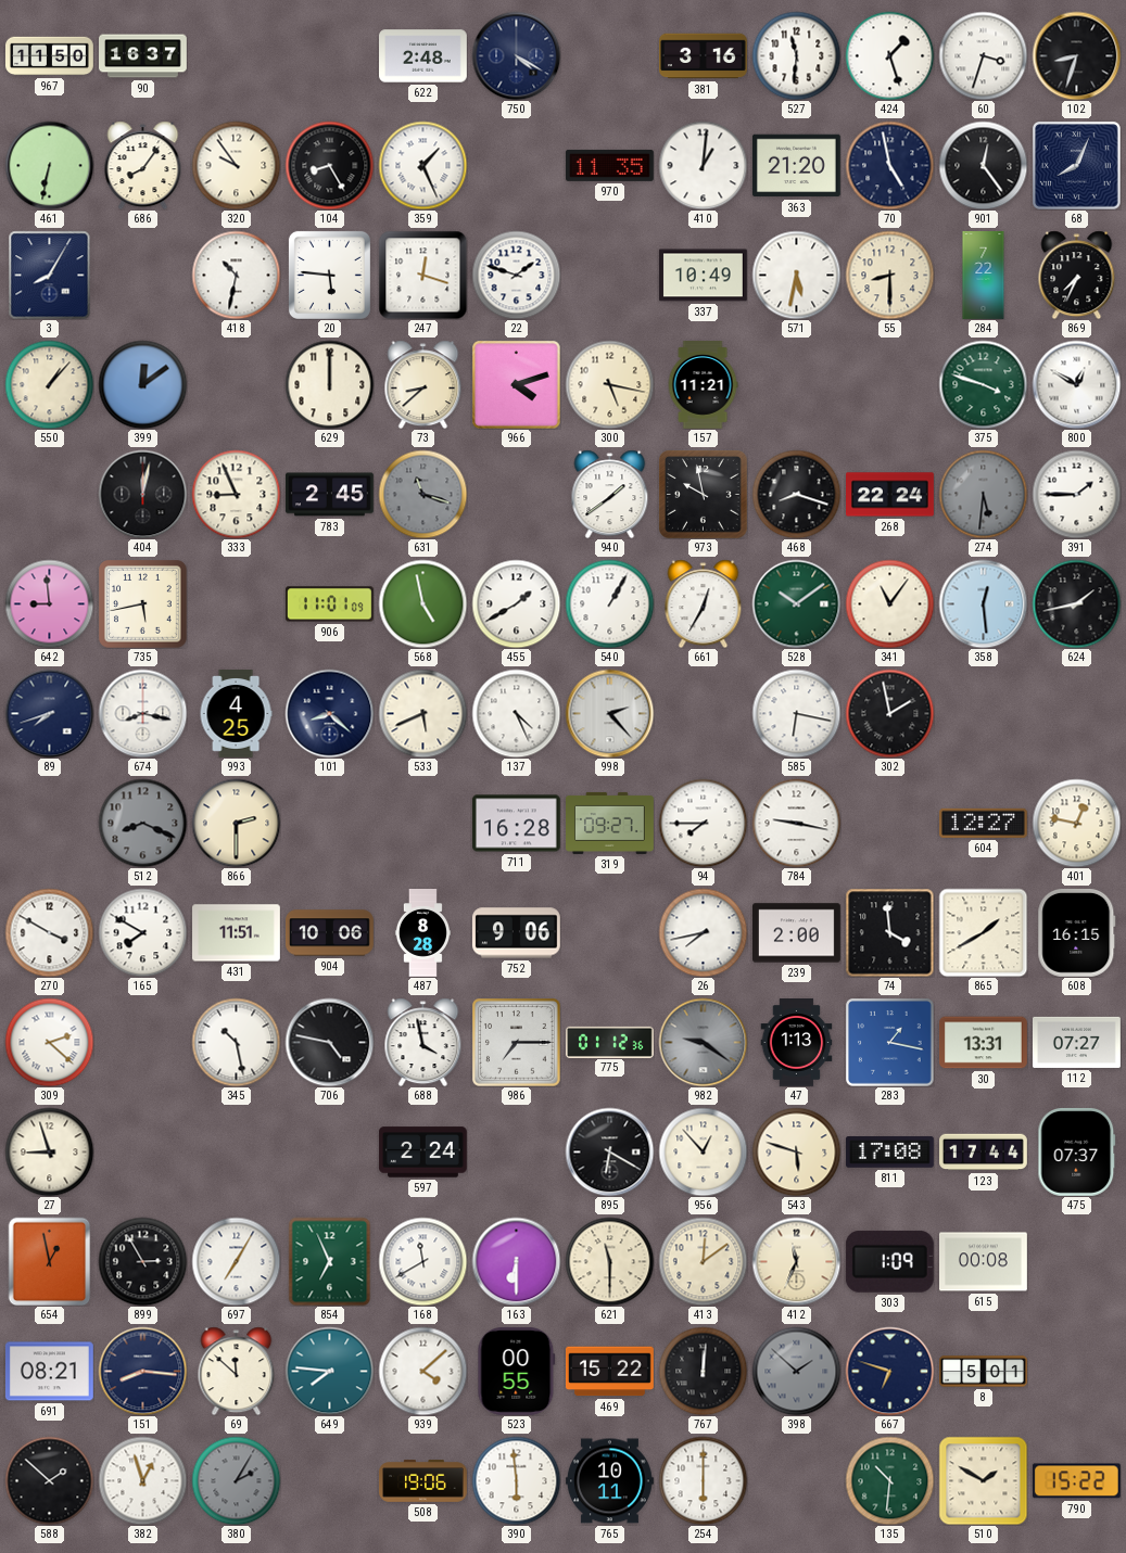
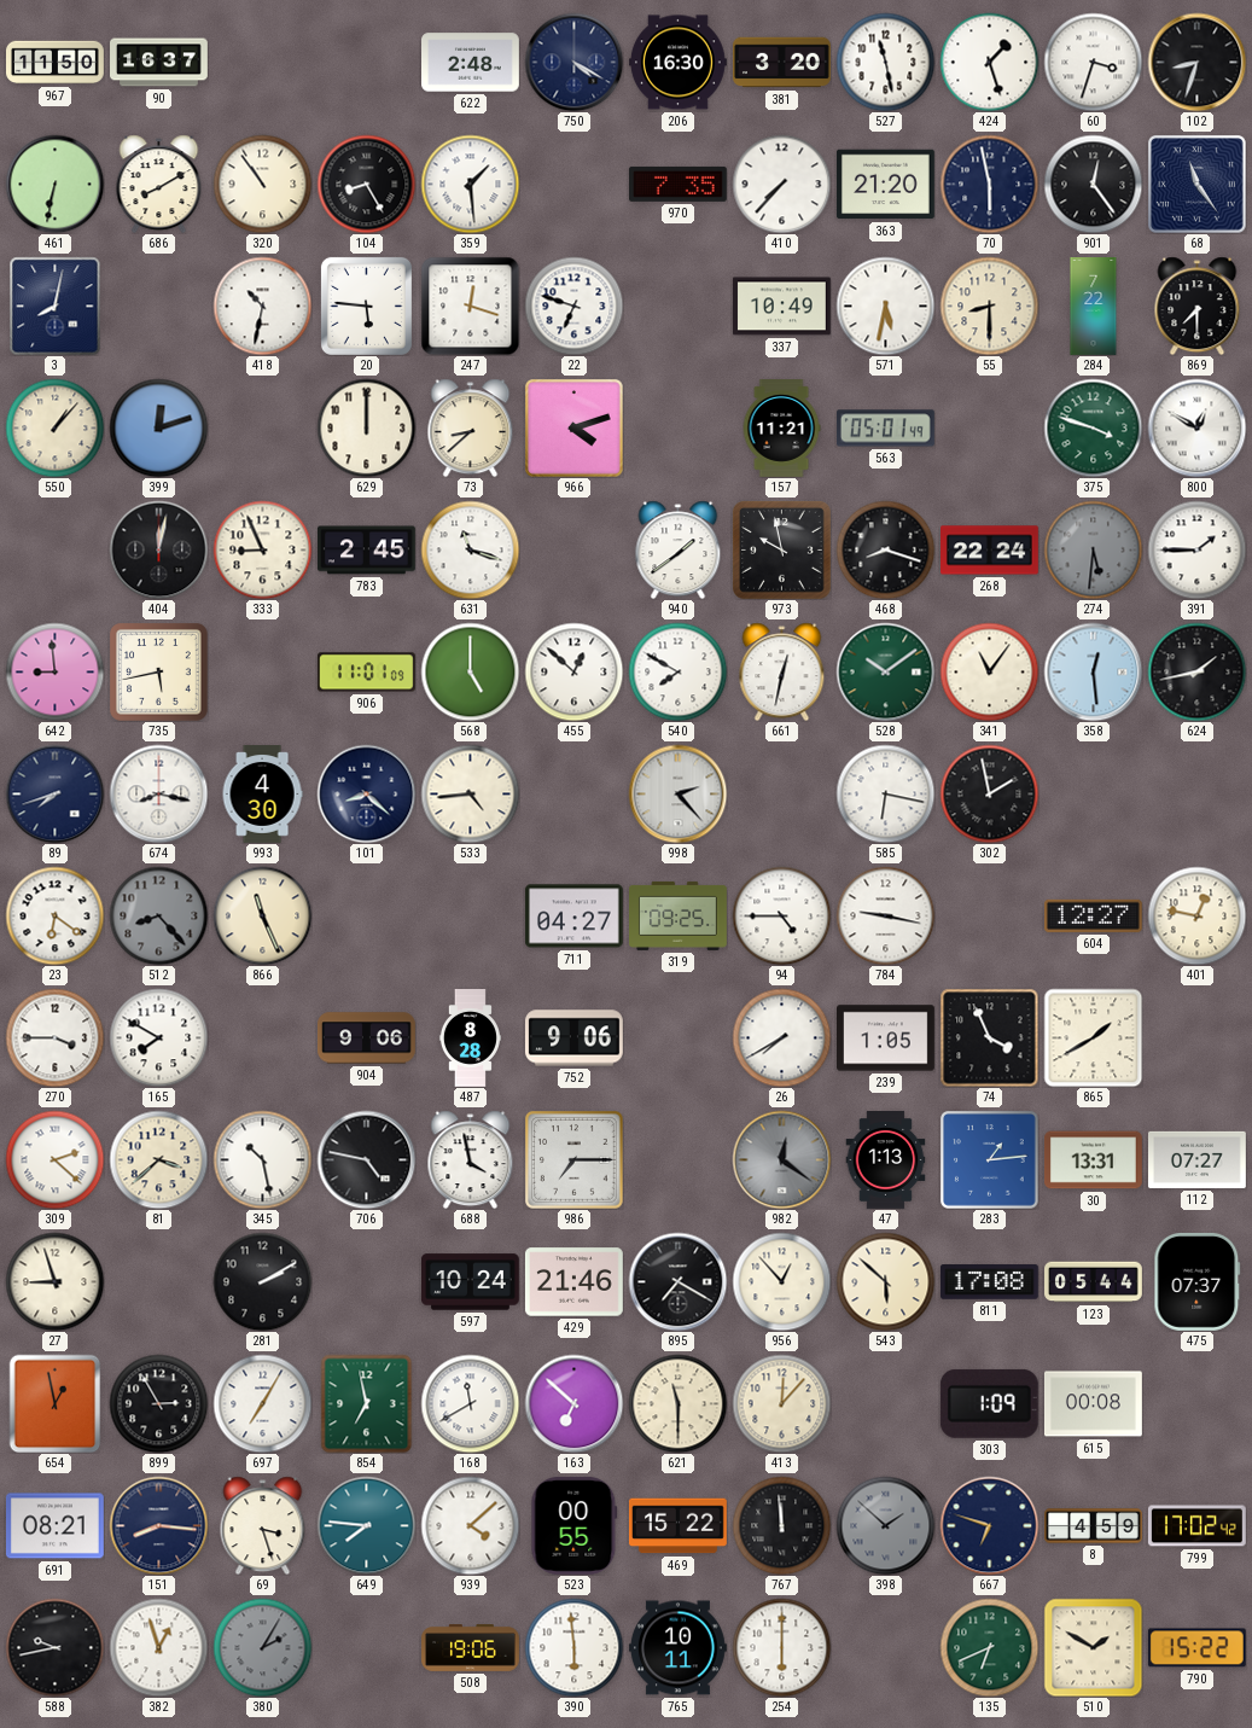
206: none -> 16:30
381: 3:16 -> 3:20
527: 11:31 -> 11:28
686: 8:06 -> 8:10
320: 9:54 -> 10:54
359: 1:26 -> 1:29
970: 11:35 -> 7:35
410: 1:01 -> 7:37
70: 4:58 -> 5:58
68: 8:04 -> 11:24
3: 8:05 -> 8:02
22: 1:48 -> 6:48
869: 7:34 -> 7:30
399: 12:09 -> 12:12
300: 5:17 -> none
563: none -> 05:01
631 dial: grey -> white
568: 4:58 -> 5:00
455: 1:40 -> 12:52
540: 1:05 -> 7:50
661: 12:35 -> 12:32
993: 4:25 -> 4:30
533: 5:41 -> 4:44
137: 4:26 -> none
23: none -> 6:21
512: 8:19 -> 8:23
866: 2:30 -> 11:26
711: 16:28 -> 04:27
319: 09:27 -> 09:25
94: 7:45 -> 4:45
270: 3:50 -> 3:45
431: 11:51 -> none
904: 10:06 -> 9:06
26: 7:43 -> 7:40
239: 2:00 -> 1:05
74: 3:59 -> 3:56
608: 16:15 -> none
81: none -> 3:38
775: 01:12 -> none
982: 9:21 -> 12:21
283: 1:17 -> 1:14
281: none -> 2:10
597: 2:24 -> 10:24
429: none -> 21:46
895: 6:20 -> 7:20
543: 5:48 -> 5:52
123: 17:44 -> 05:44
854: 6:56 -> 6:58
163: 6:30 -> 6:52
413: 12:09 -> 12:07
412: 11:34 -> none
69: 11:52 -> 3:27
767: 12:01 -> 11:59
8: 5:01 -> 4:59
799: none -> 17:02
588: 1:52 -> 9:43
135: 10:31 -> 6:41
